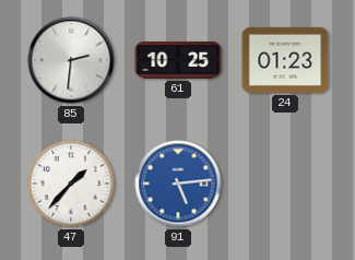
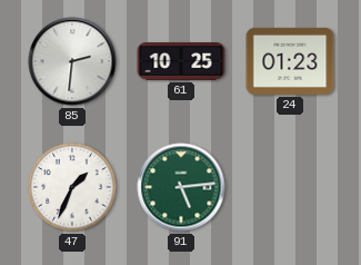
47: 1:37 -> 1:34
91 dial: blue -> green
